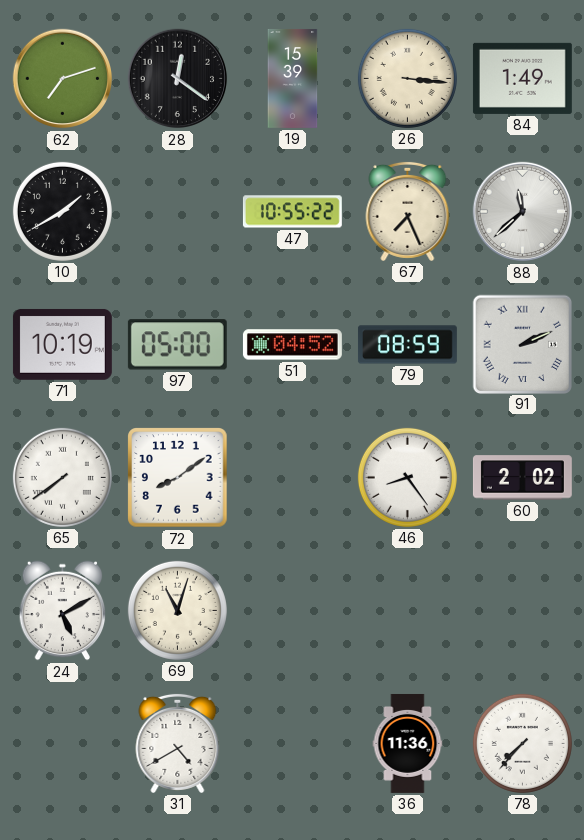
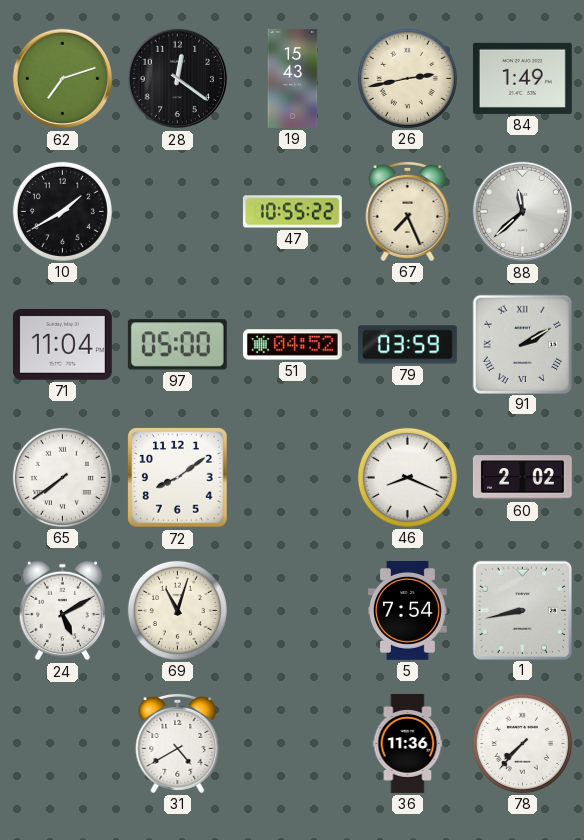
19: 15:39 -> 15:43
26: 3:16 -> 2:43
71: 10:19 -> 11:04
79: 08:59 -> 03:59
91: 2:11 -> 2:10
46: 8:24 -> 8:19
5: none -> 7:54
1: none -> 8:43
